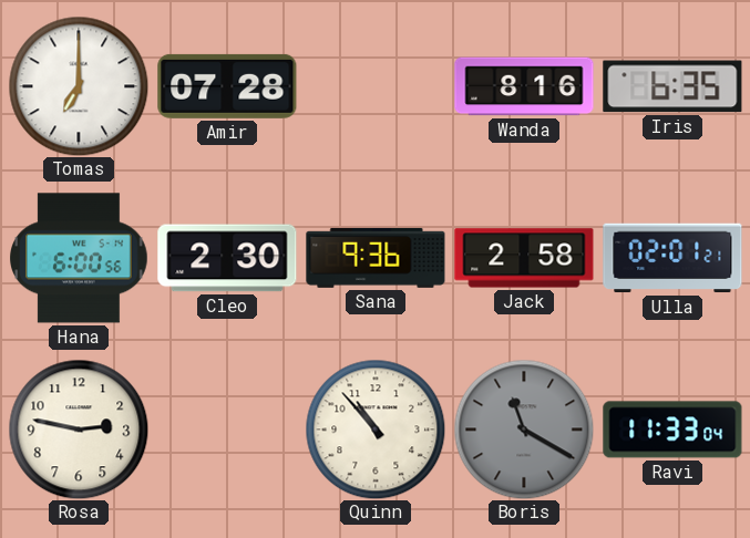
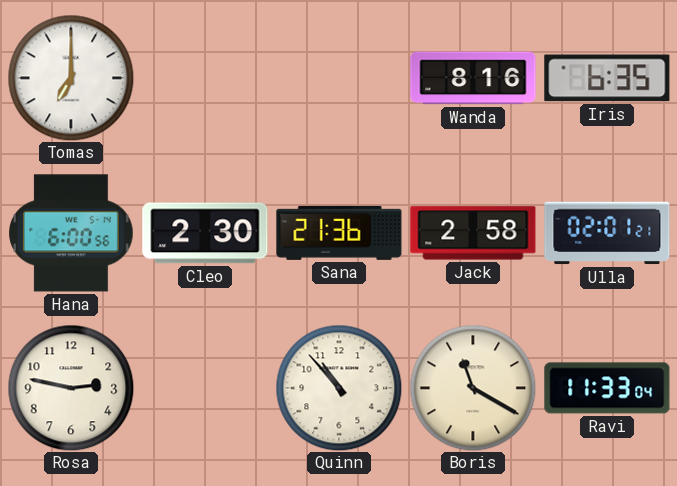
Amir: 07:28 -> none
Sana: 9:36 -> 21:36
Boris dial: grey -> cream
